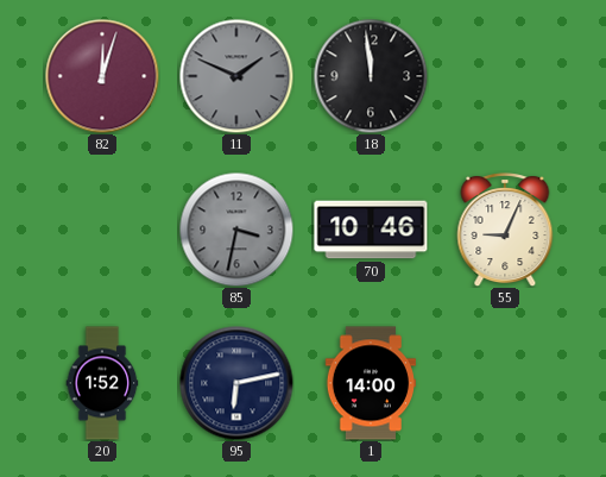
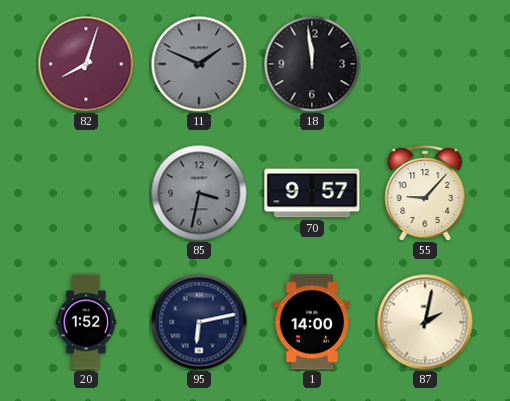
82: 12:03 -> 8:03
70: 10:46 -> 9:57
55: 9:04 -> 9:07
87: none -> 2:02
